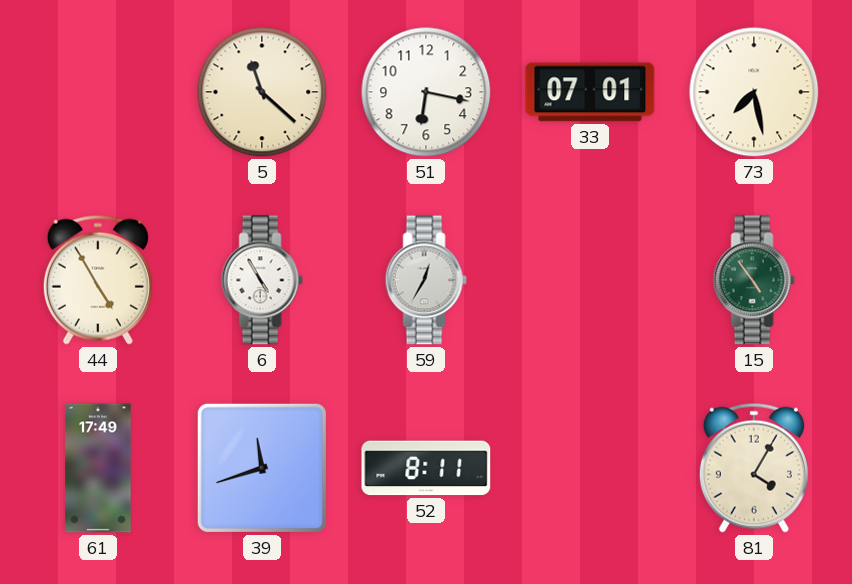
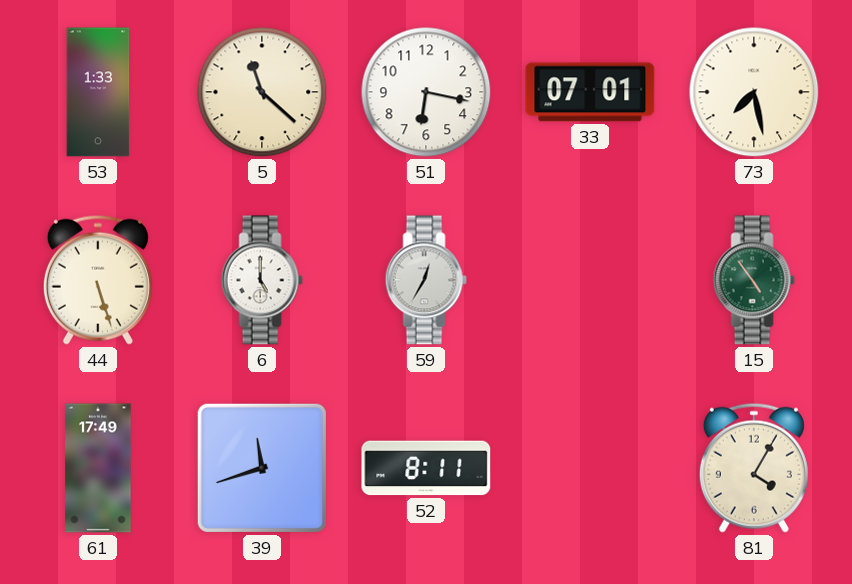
53: none -> 1:33
44: 4:55 -> 5:27
6: 4:55 -> 5:00
